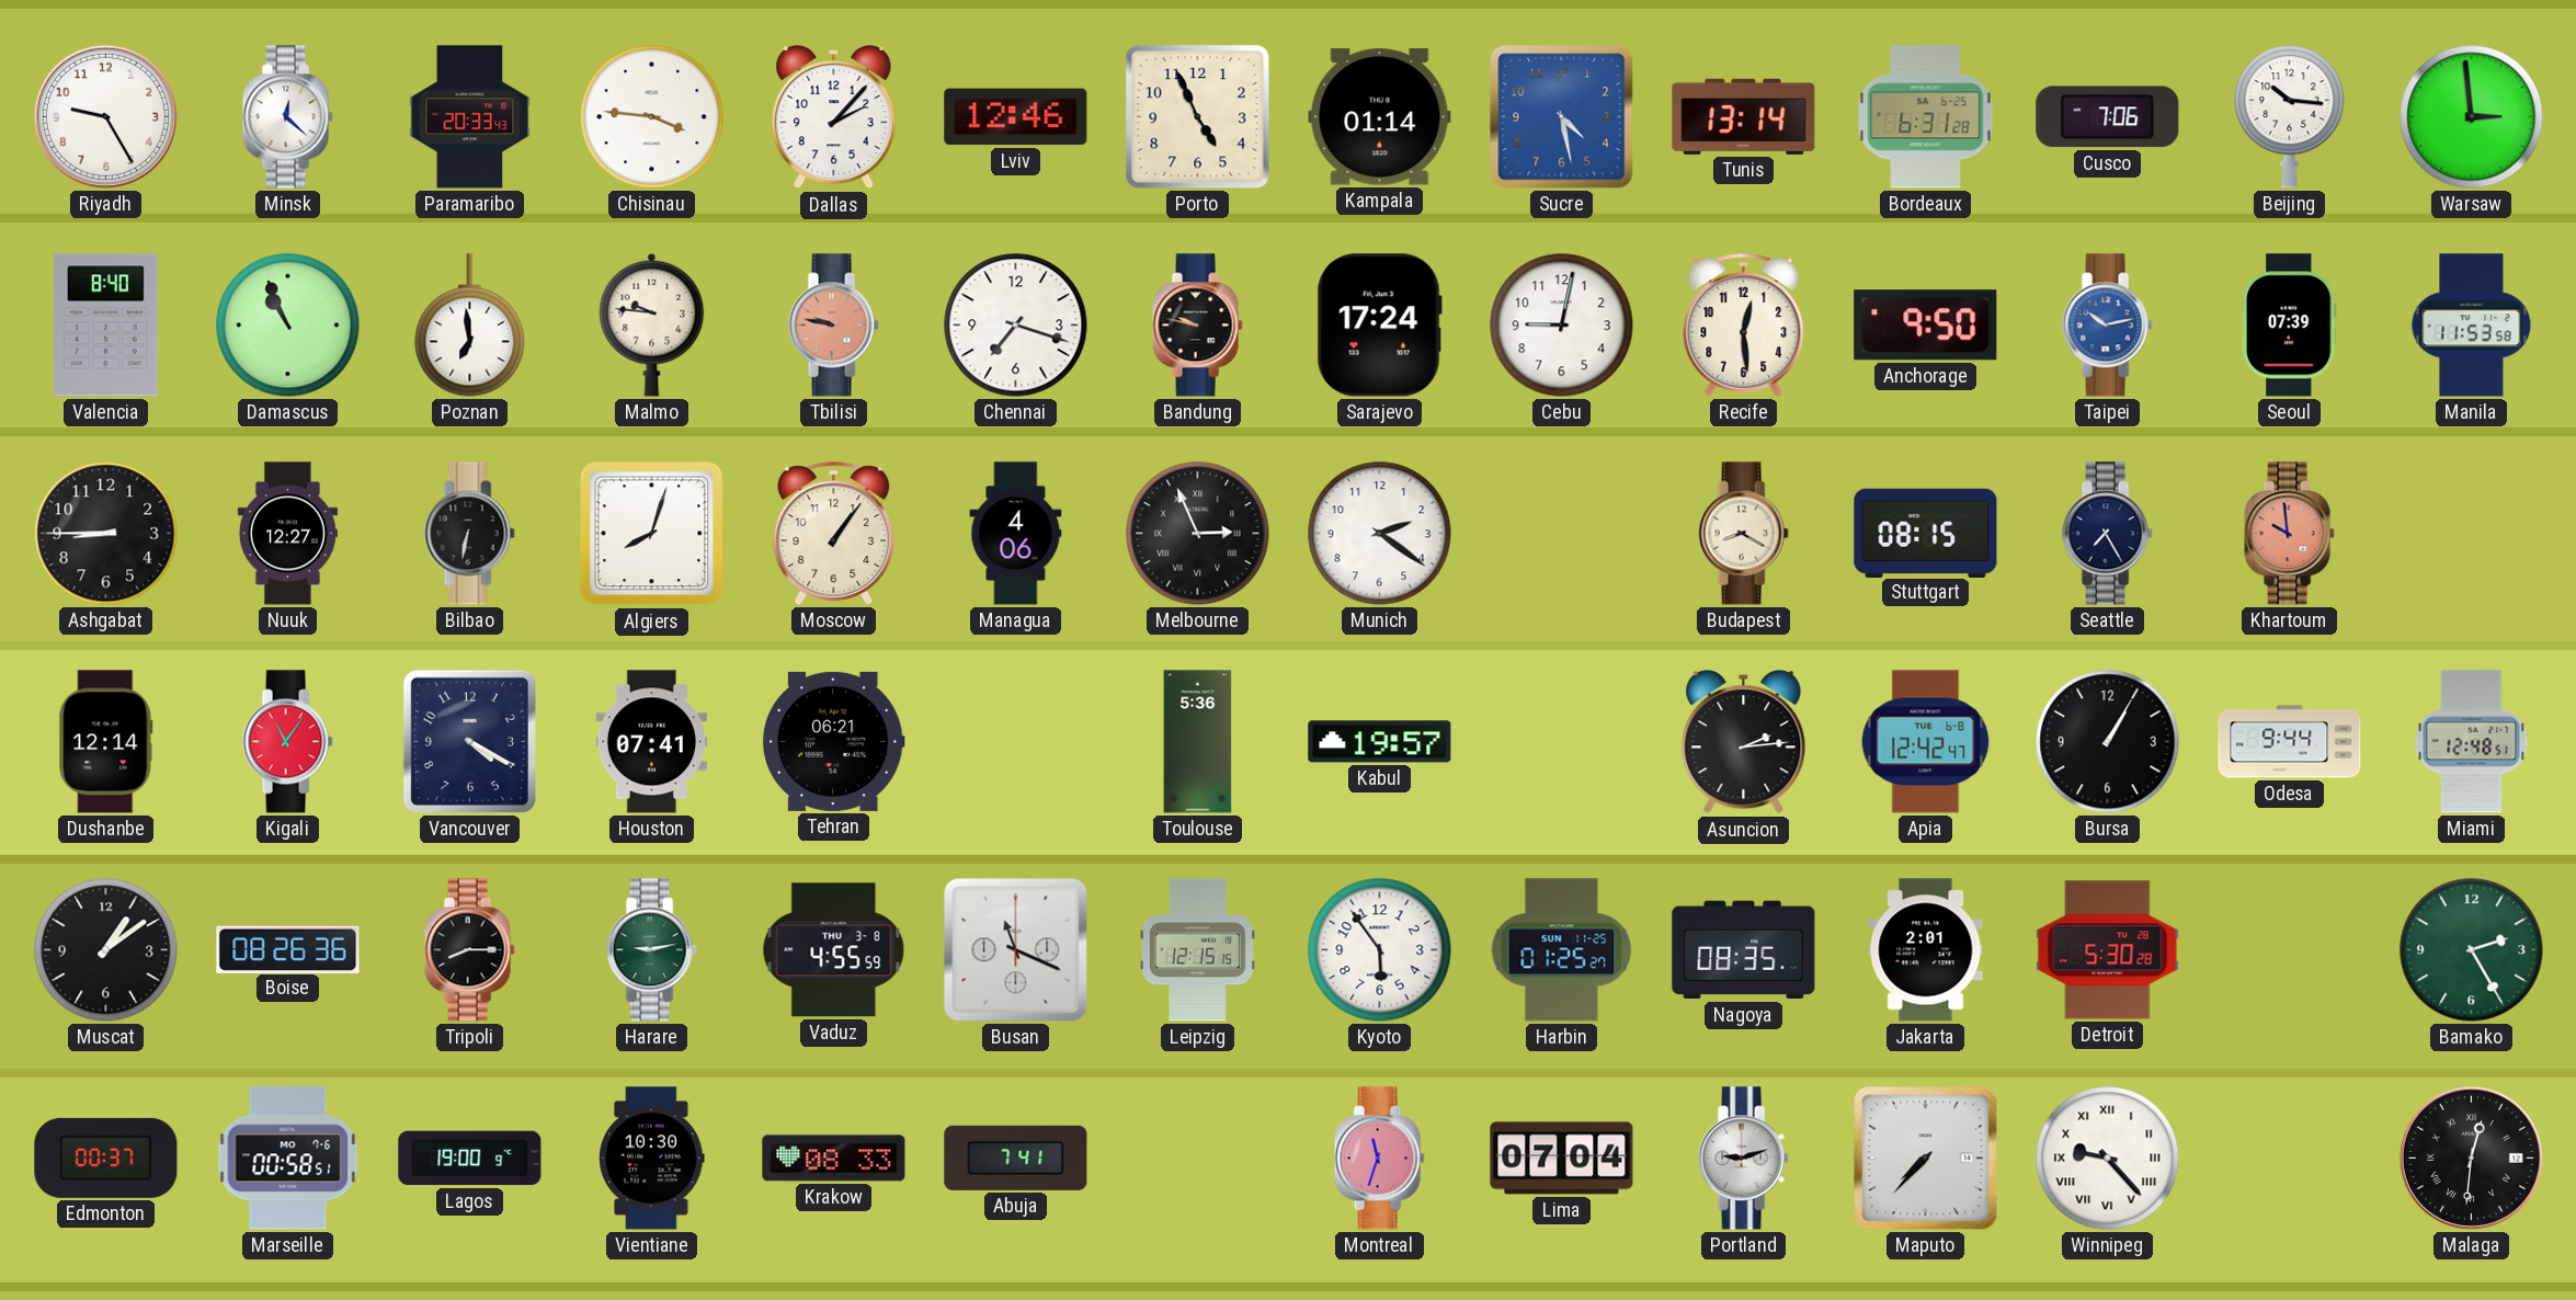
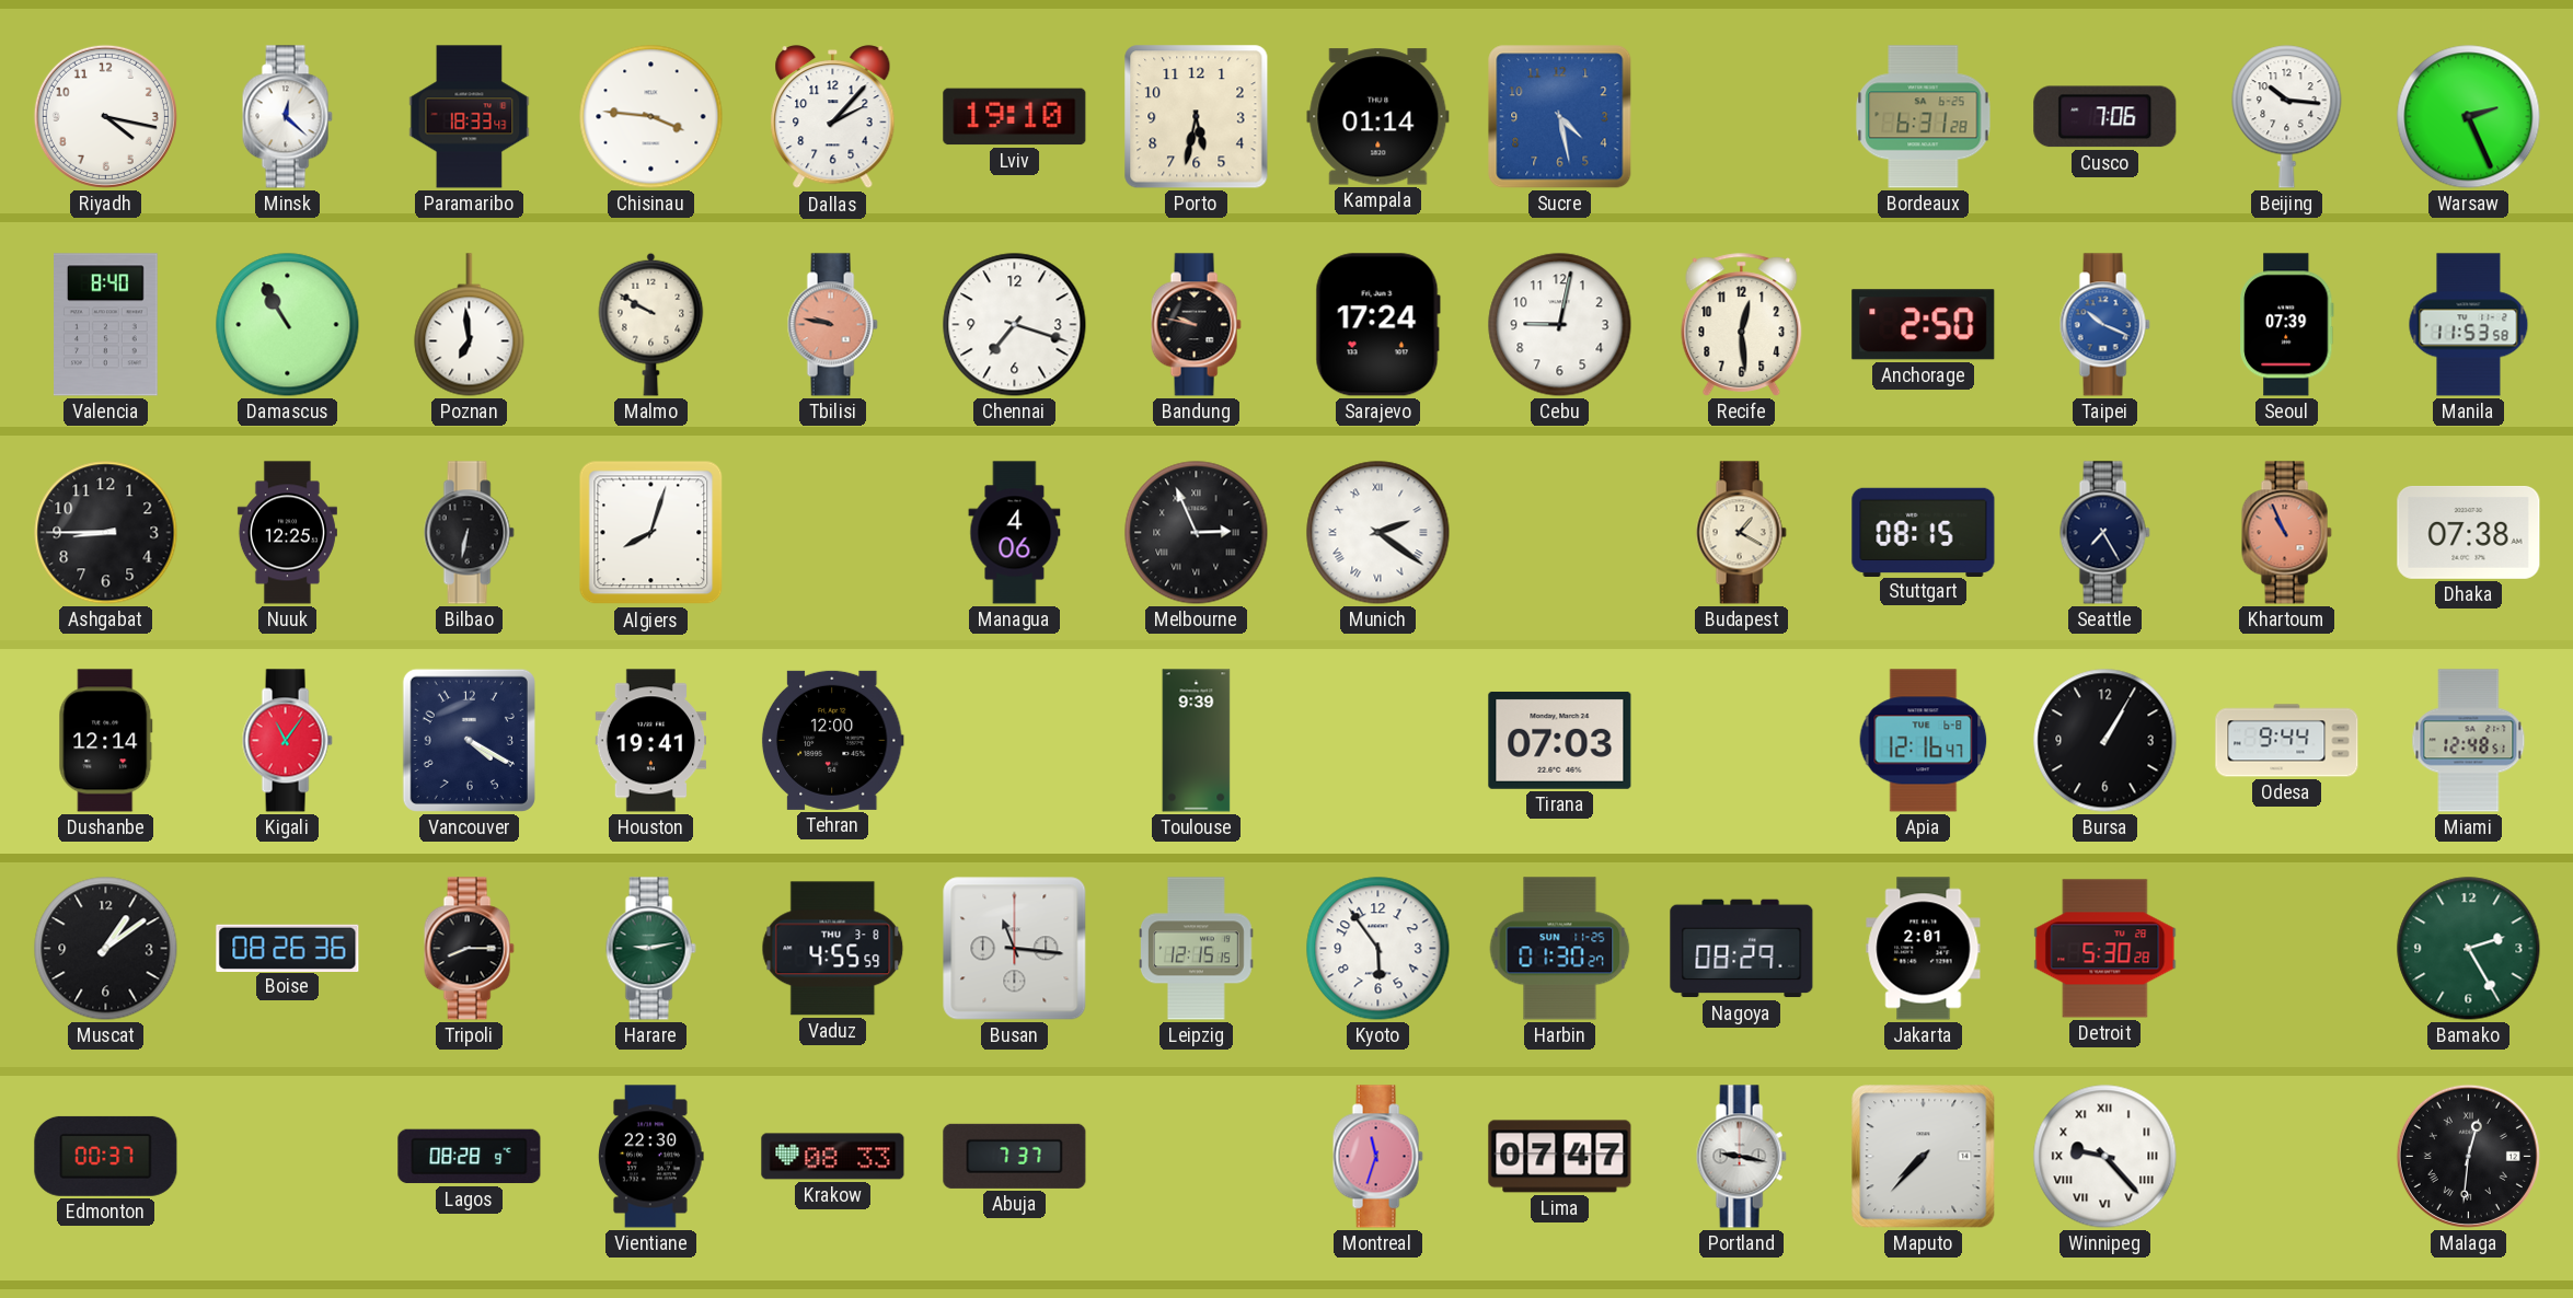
Riyadh: 9:25 -> 4:17
Paramaribo: 20:33 -> 18:33
Lviv: 12:46 -> 19:10
Porto: 4:56 -> 5:32
Tunis: 13:14 -> none
Warsaw: 2:59 -> 2:26
Damascus: 10:56 -> 10:55
Malmo: 9:46 -> 9:50
Anchorage: 9:50 -> 2:50
Taipei: 10:13 -> 10:19
Nuuk: 12:27 -> 12:25
Moscow: 1:06 -> none
Munich numerals: Arabic -> Roman
Budapest: 8:20 -> 1:20
Khartoum: 9:59 -> 10:56
Dhaka: none -> 07:38
Houston: 07:41 -> 19:41
Tehran: 06:21 -> 12:00
Toulouse: 5:36 -> 9:39
Kabul: 19:57 -> none
Tirana: none -> 07:03
Asuncion: 2:14 -> none
Apia: 12:42 -> 12:16
Busan: 11:19 -> 11:16
Harbin: 01:25 -> 01:30
Nagoya: 08:35 -> 08:29
Marseille: 00:58 -> none
Lagos: 19:00 -> 08:28
Vientiane: 10:30 -> 22:30
Abuja: 7:41 -> 7:37
Lima: 07:04 -> 07:47
Portland: 9:12 -> 9:17
